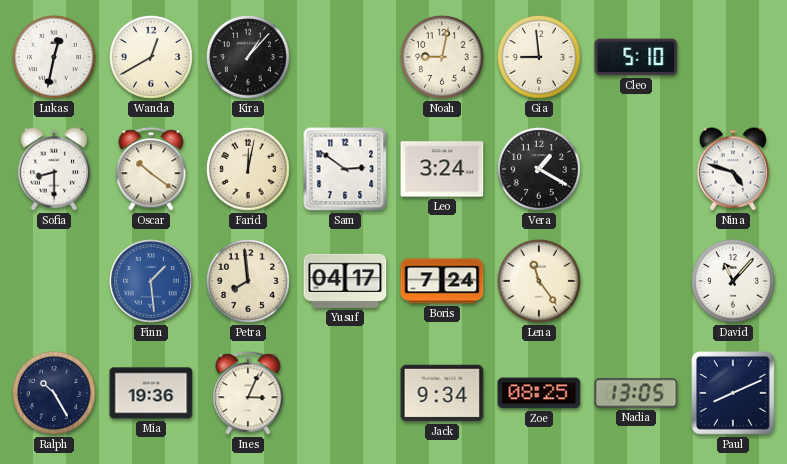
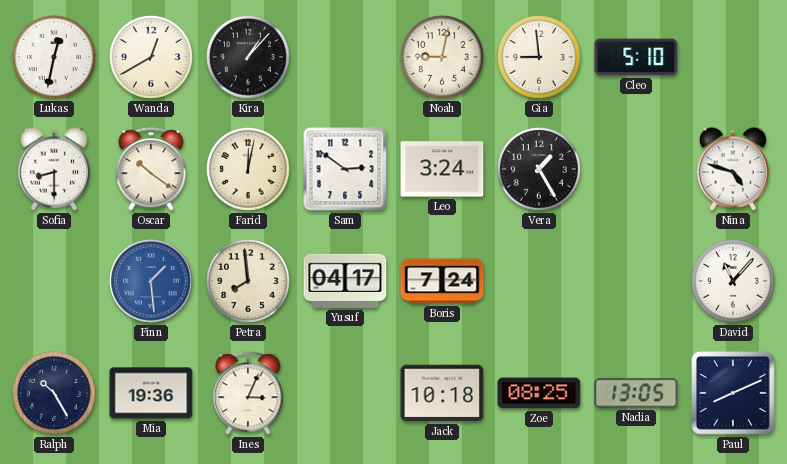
Vera: 1:20 -> 1:25
Lena: 11:24 -> none
Jack: 9:34 -> 10:18
